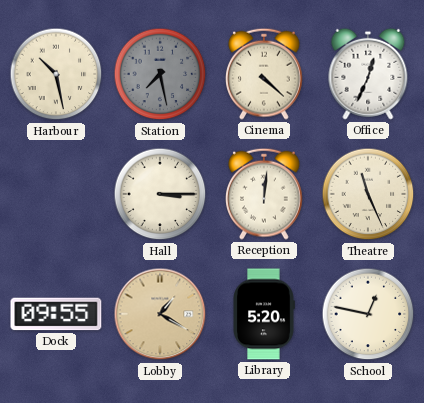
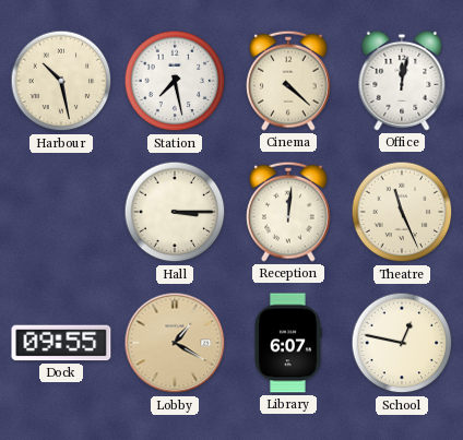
Station dial: grey -> white
Office: 12:34 -> 12:02
Library: 5:20 -> 6:07
